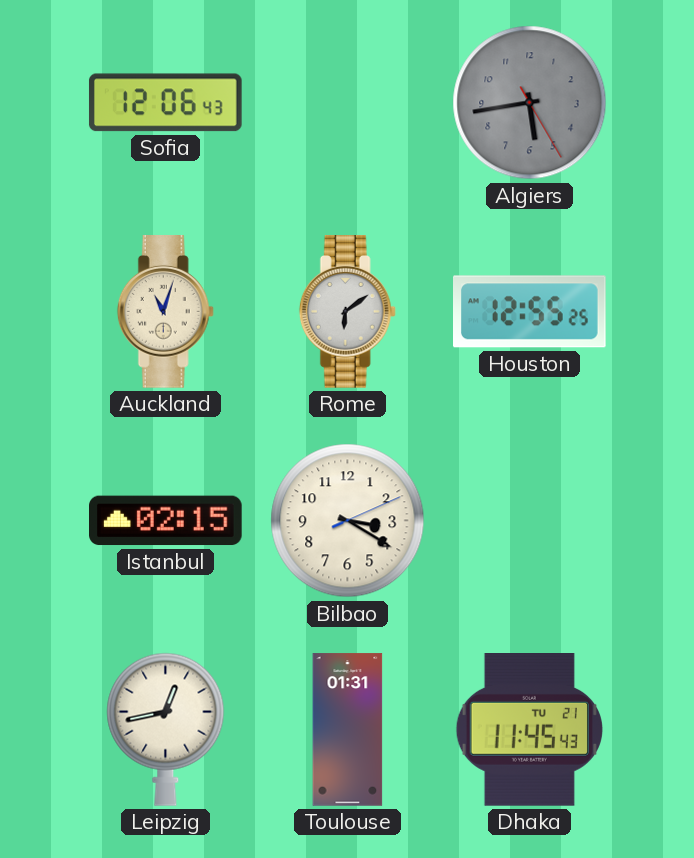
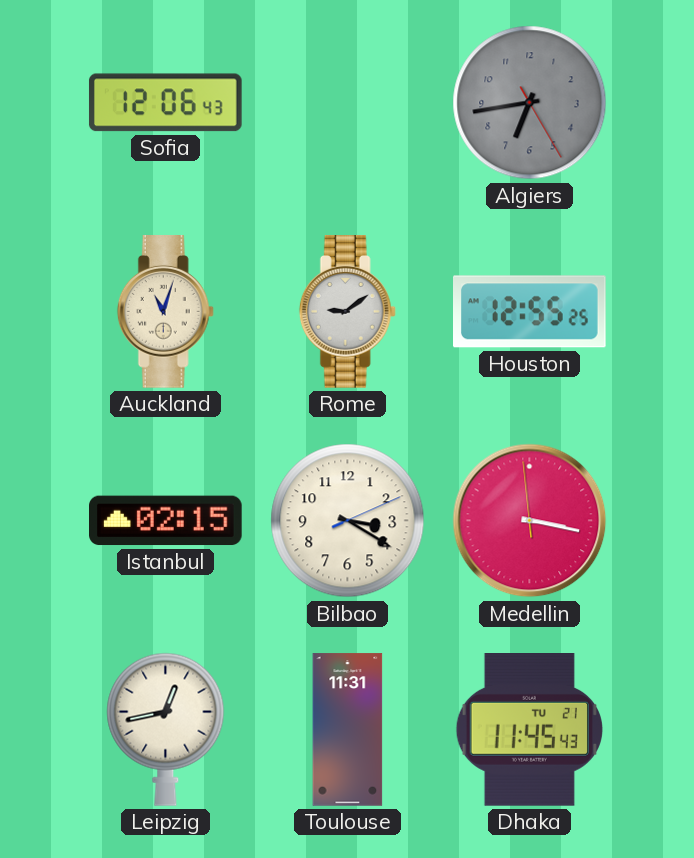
Algiers: 5:43 -> 6:43
Rome: 6:09 -> 9:09
Medellin: none -> 3:16
Toulouse: 01:31 -> 11:31
